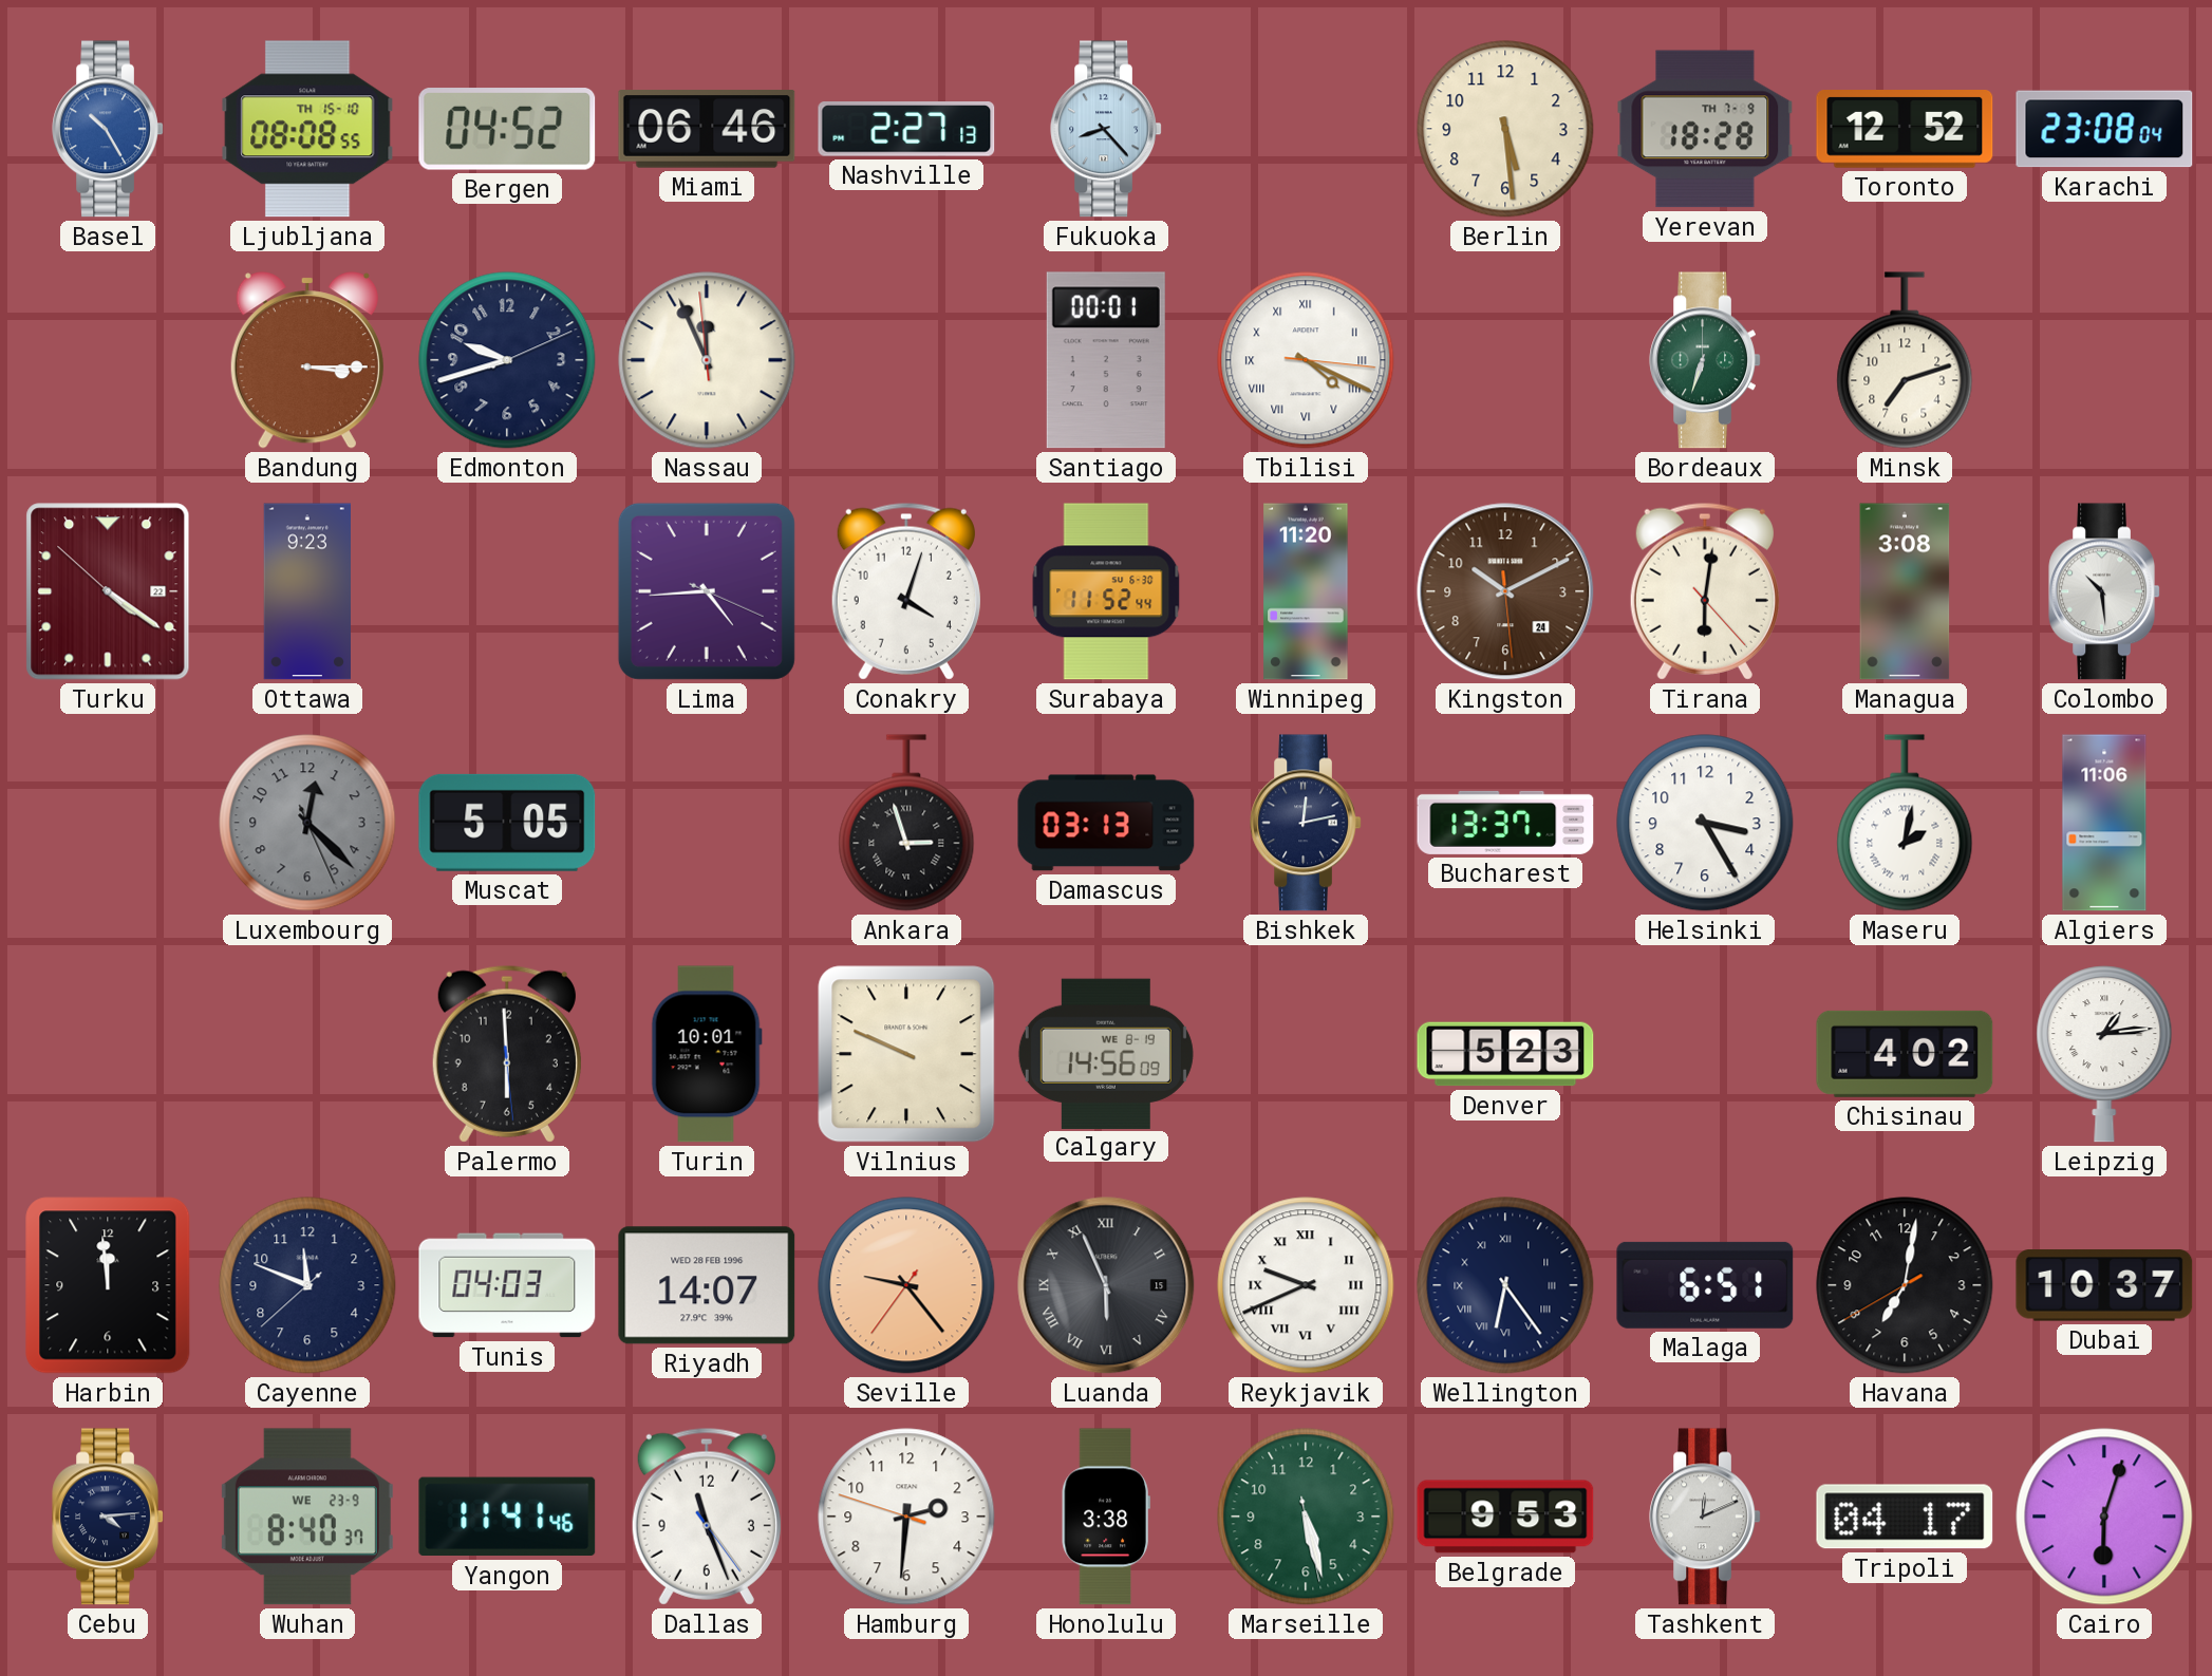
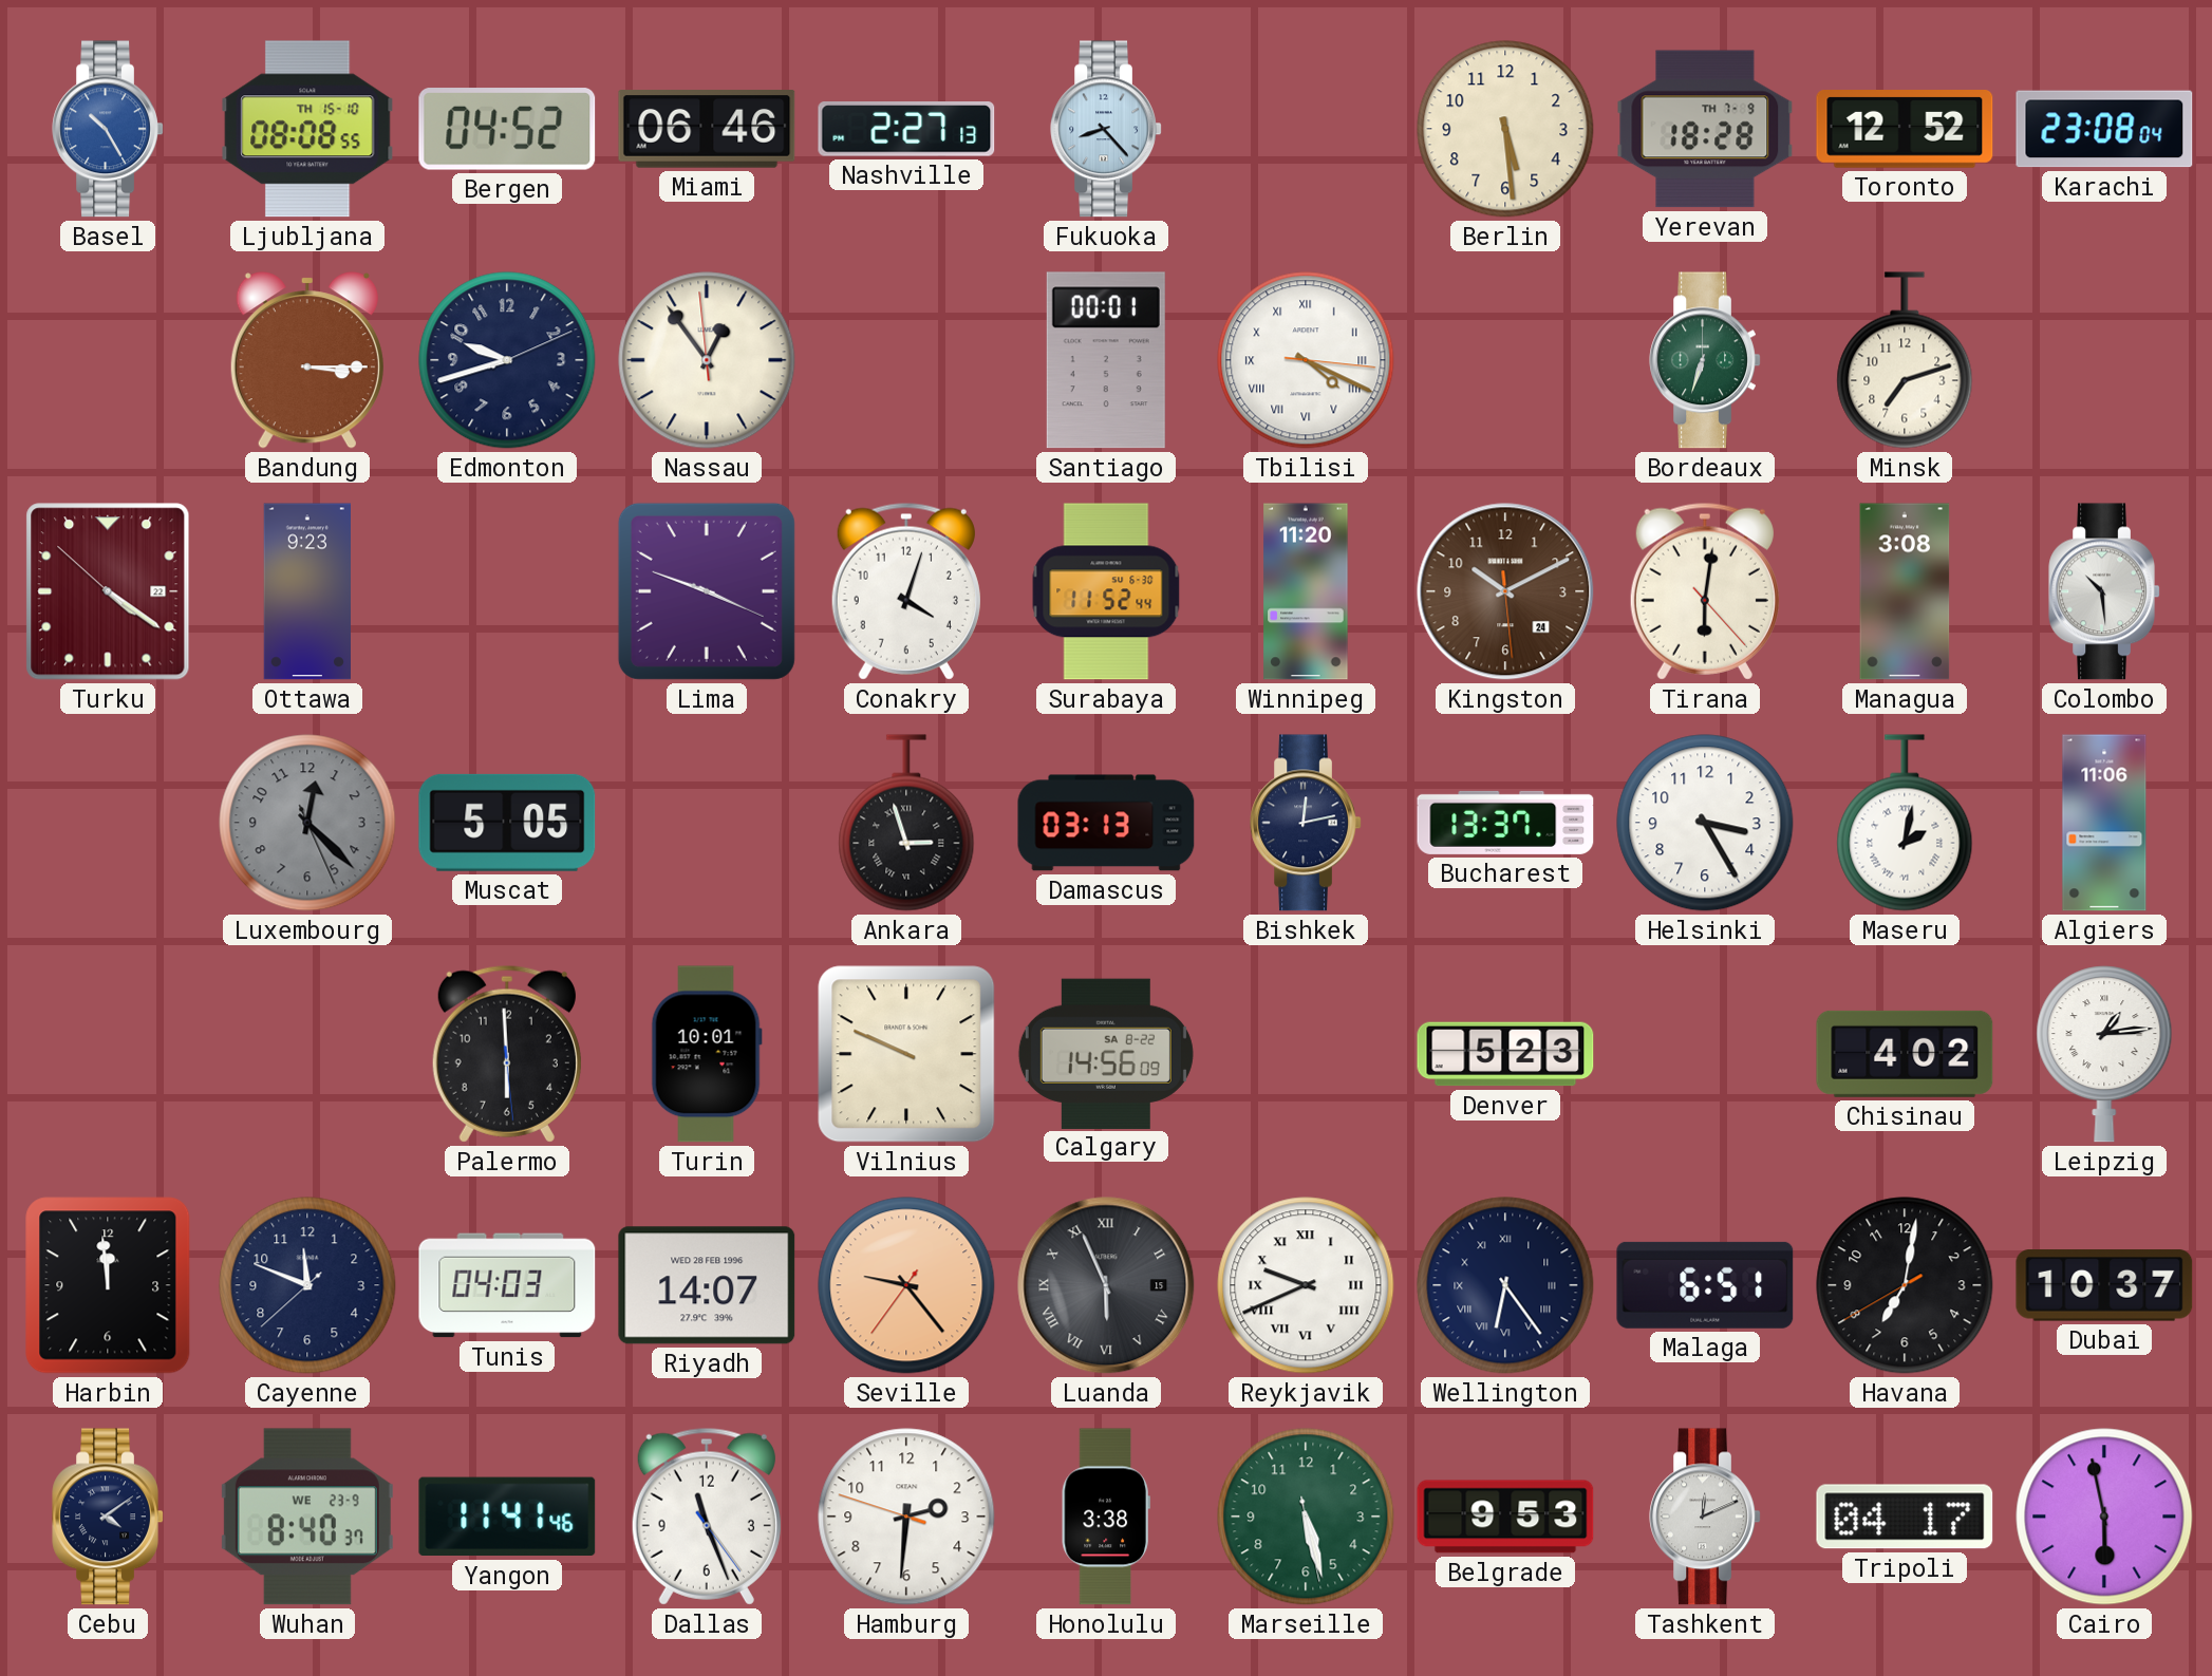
Nassau: 11:55 -> 12:53
Lima: 4:44 -> 3:48
Calgary date: WE 8-19 -> SA 8-22
Cebu: 4:14 -> 4:09
Cairo: 6:03 -> 5:58
